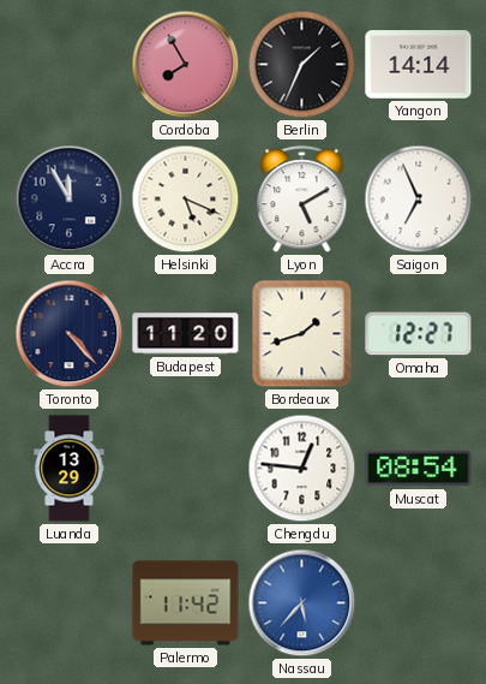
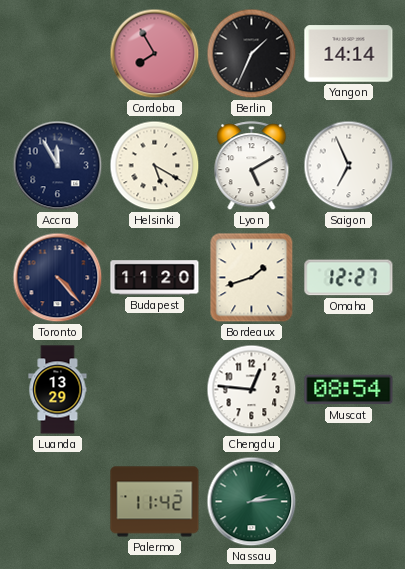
Helsinki: 5:19 -> 5:20
Nassau: 5:37 -> 2:14
Nassau dial: blue -> green
